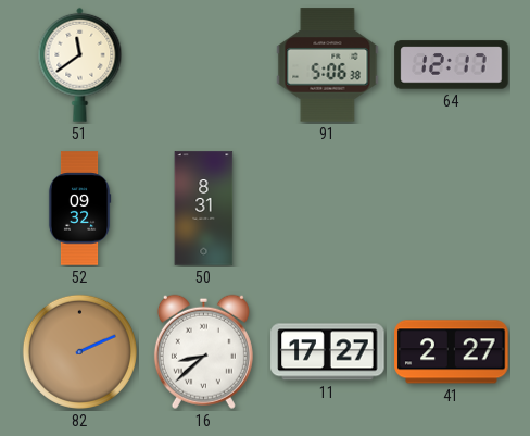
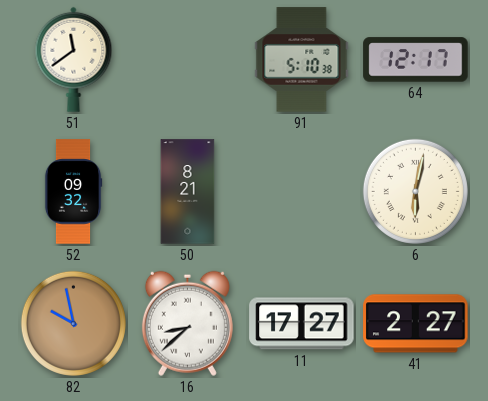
91: 5:06 -> 5:10
50: 8:31 -> 8:21
6: none -> 6:02
82: 2:11 -> 9:58
